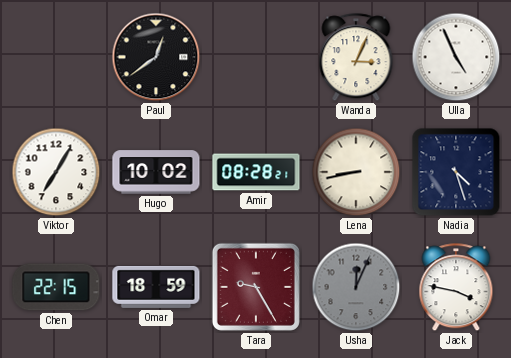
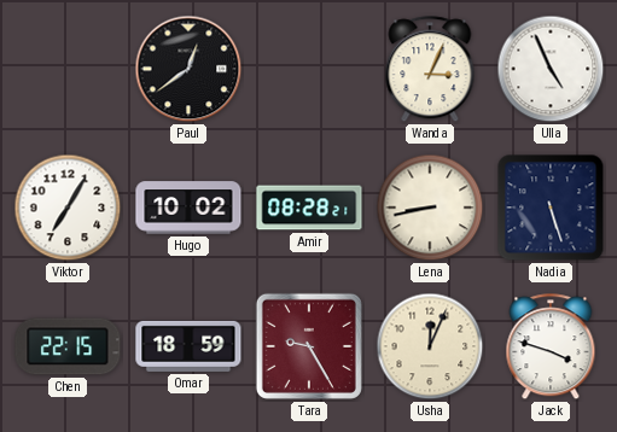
Nadia: 4:27 -> 5:27
Usha dial: grey -> cream
Jack: 3:47 -> 3:48
